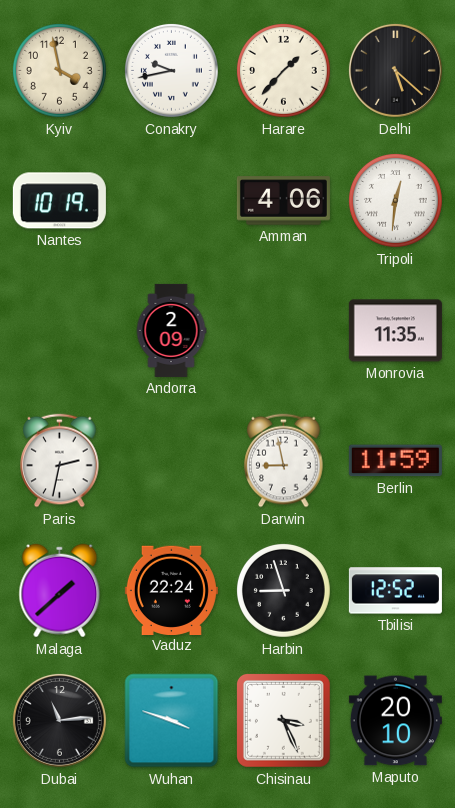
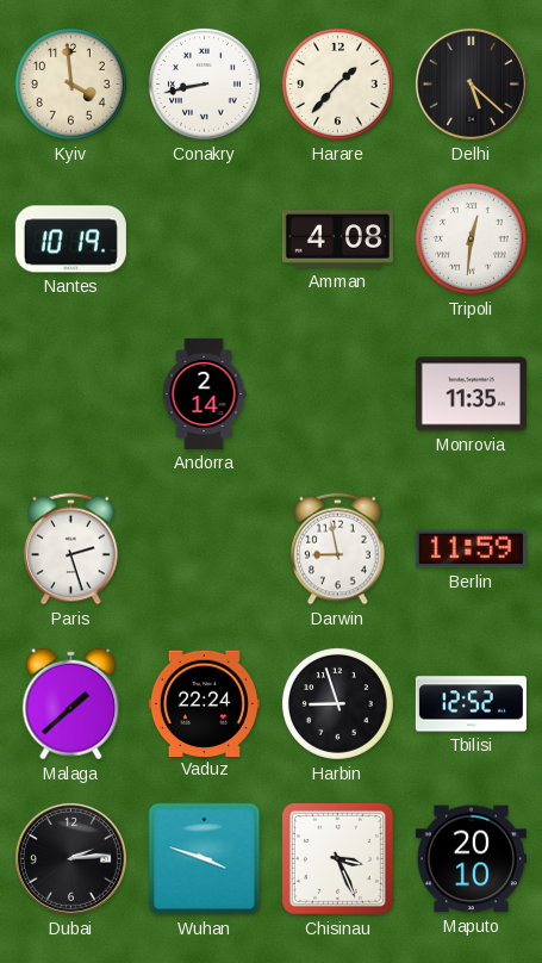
Kyiv: 3:58 -> 3:59
Conakry: 9:43 -> 8:43
Amman: 4:06 -> 4:08
Andorra: 2:09 -> 2:14
Paris: 2:32 -> 2:27
Dubai: 11:14 -> 2:14
